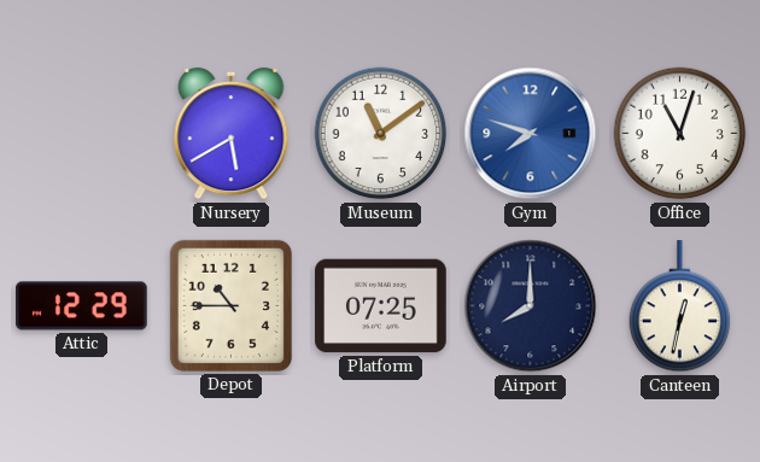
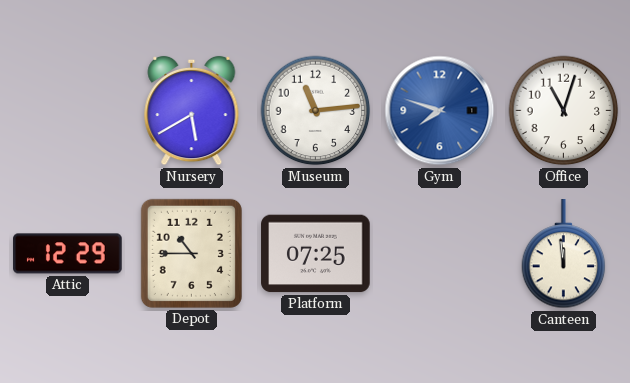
Museum: 11:09 -> 11:14
Airport: 8:00 -> none
Canteen: 12:32 -> 11:59
